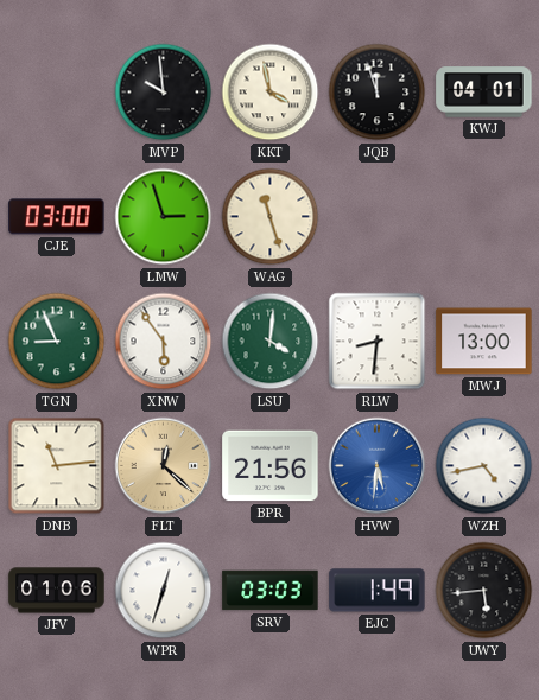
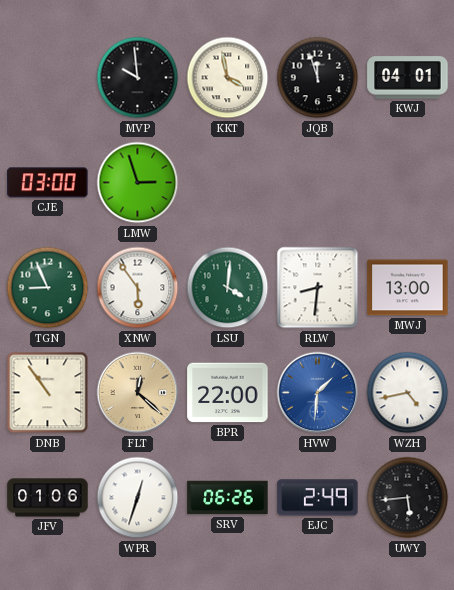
WAG: 11:27 -> none
DNB: 11:14 -> 10:54
BPR: 21:56 -> 22:00
HVW: 5:31 -> 1:31
SRV: 03:03 -> 06:26
EJC: 1:49 -> 2:49
